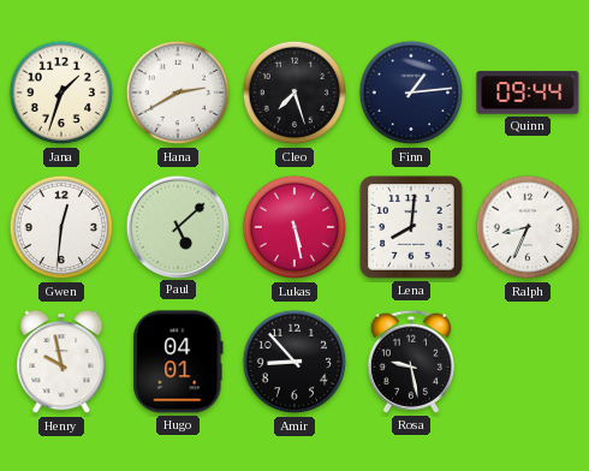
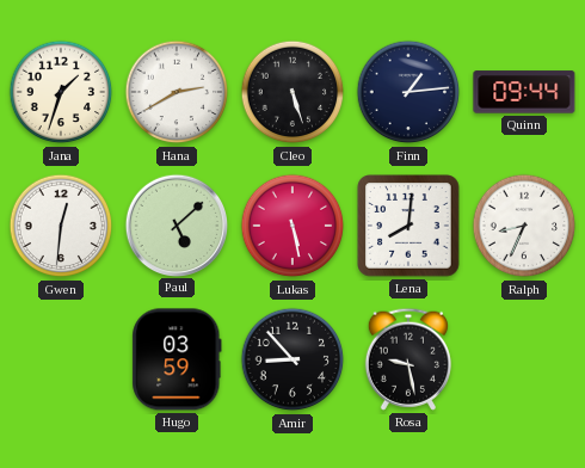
Cleo: 7:27 -> 5:27
Henry: 9:58 -> none
Hugo: 04:01 -> 03:59
